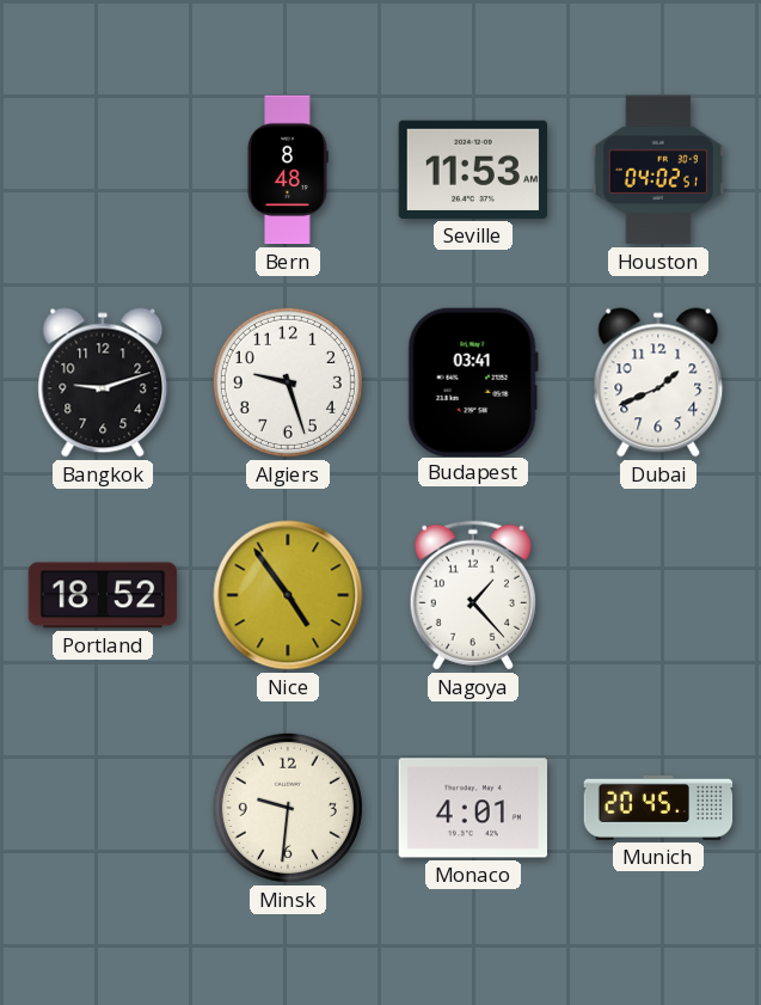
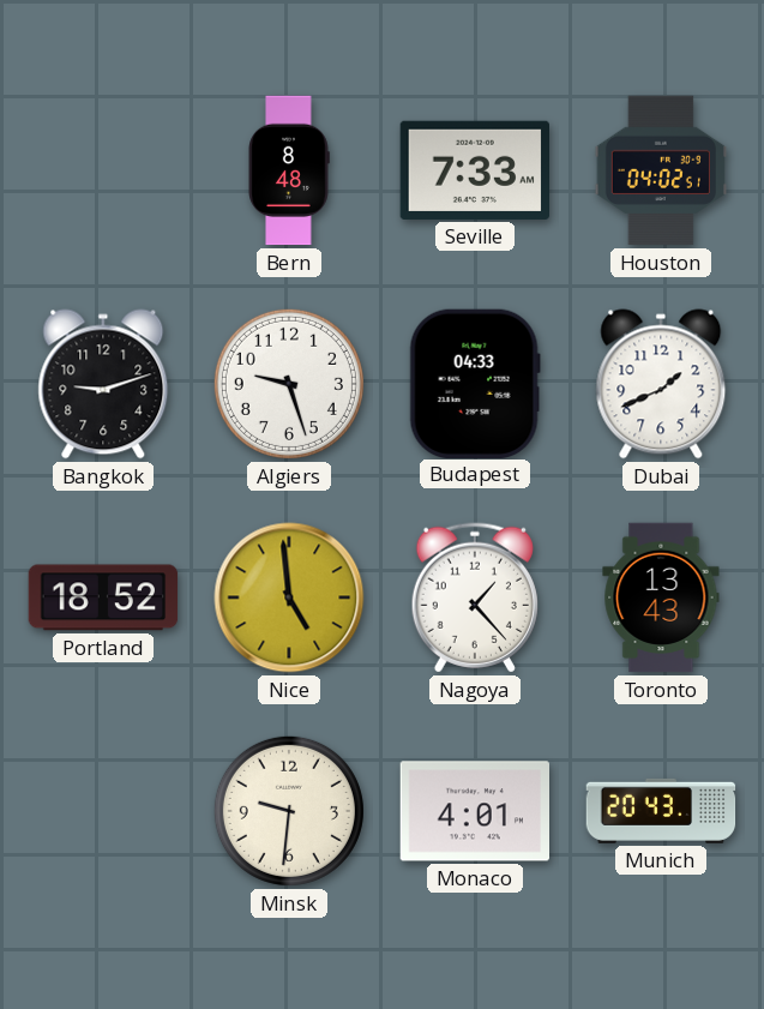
Seville: 11:53 -> 7:33
Budapest: 03:41 -> 04:33
Nice: 4:54 -> 4:59
Toronto: none -> 13:43
Munich: 20:45 -> 20:43
